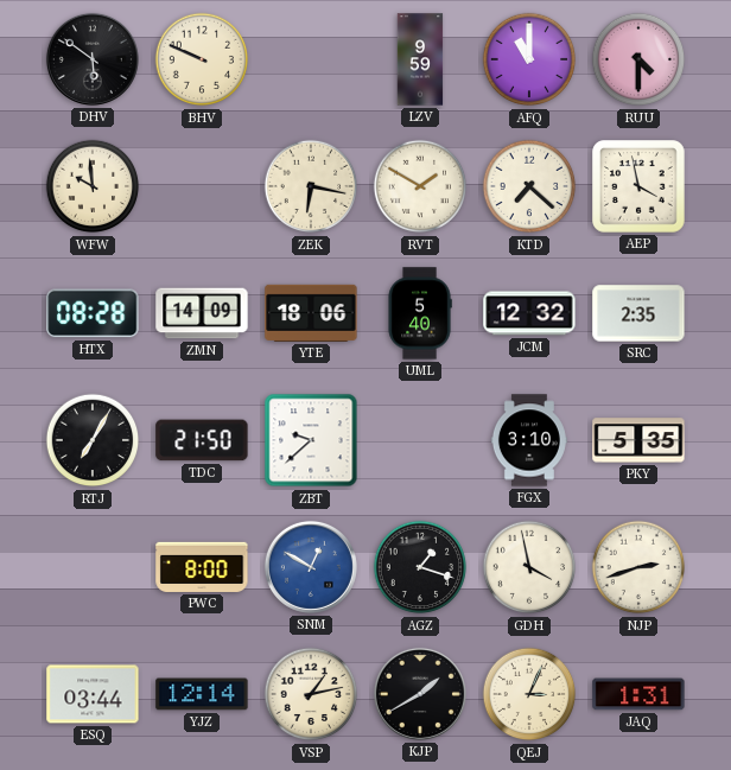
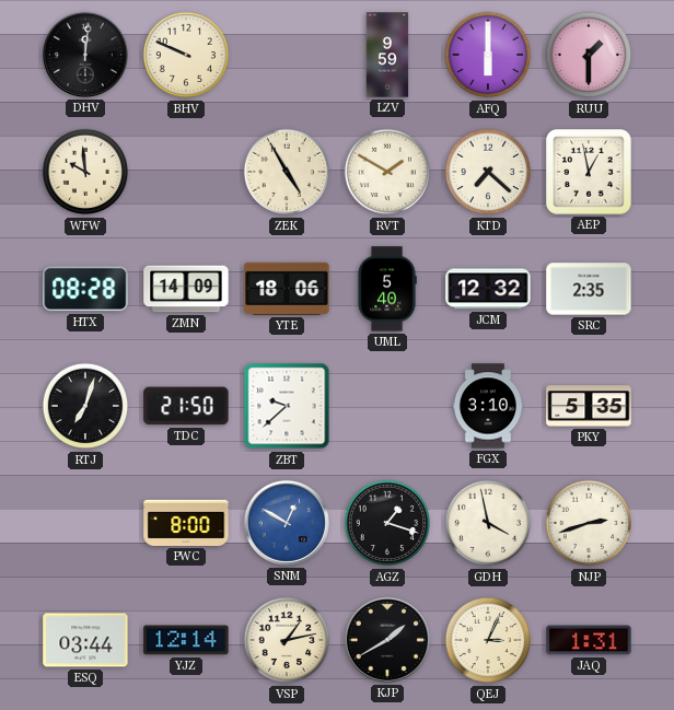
DHV: 5:51 -> 12:01
AFQ: 11:00 -> 6:00
RUU: 4:30 -> 1:30
ZEK: 6:17 -> 4:55
AEP: 3:58 -> 12:58
RTJ: 7:05 -> 7:03
